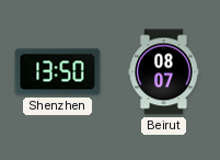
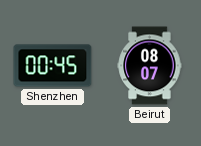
Shenzhen: 13:50 -> 00:45
